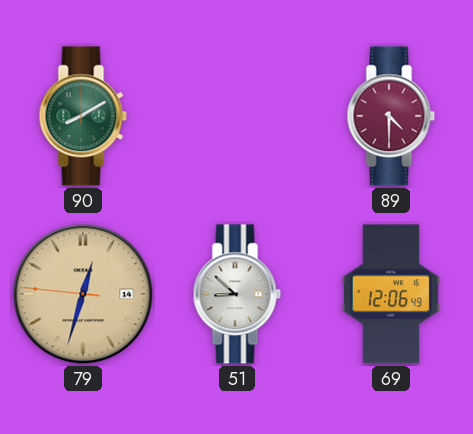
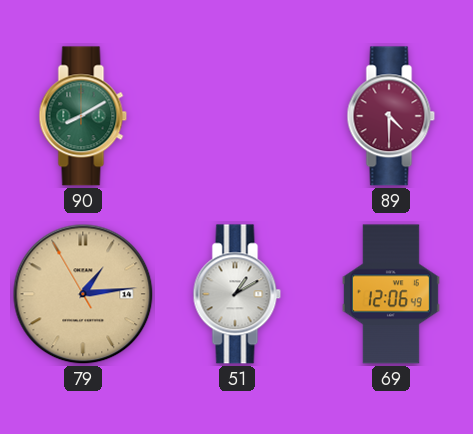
79: 12:32 -> 1:13
51: 8:52 -> 1:10
